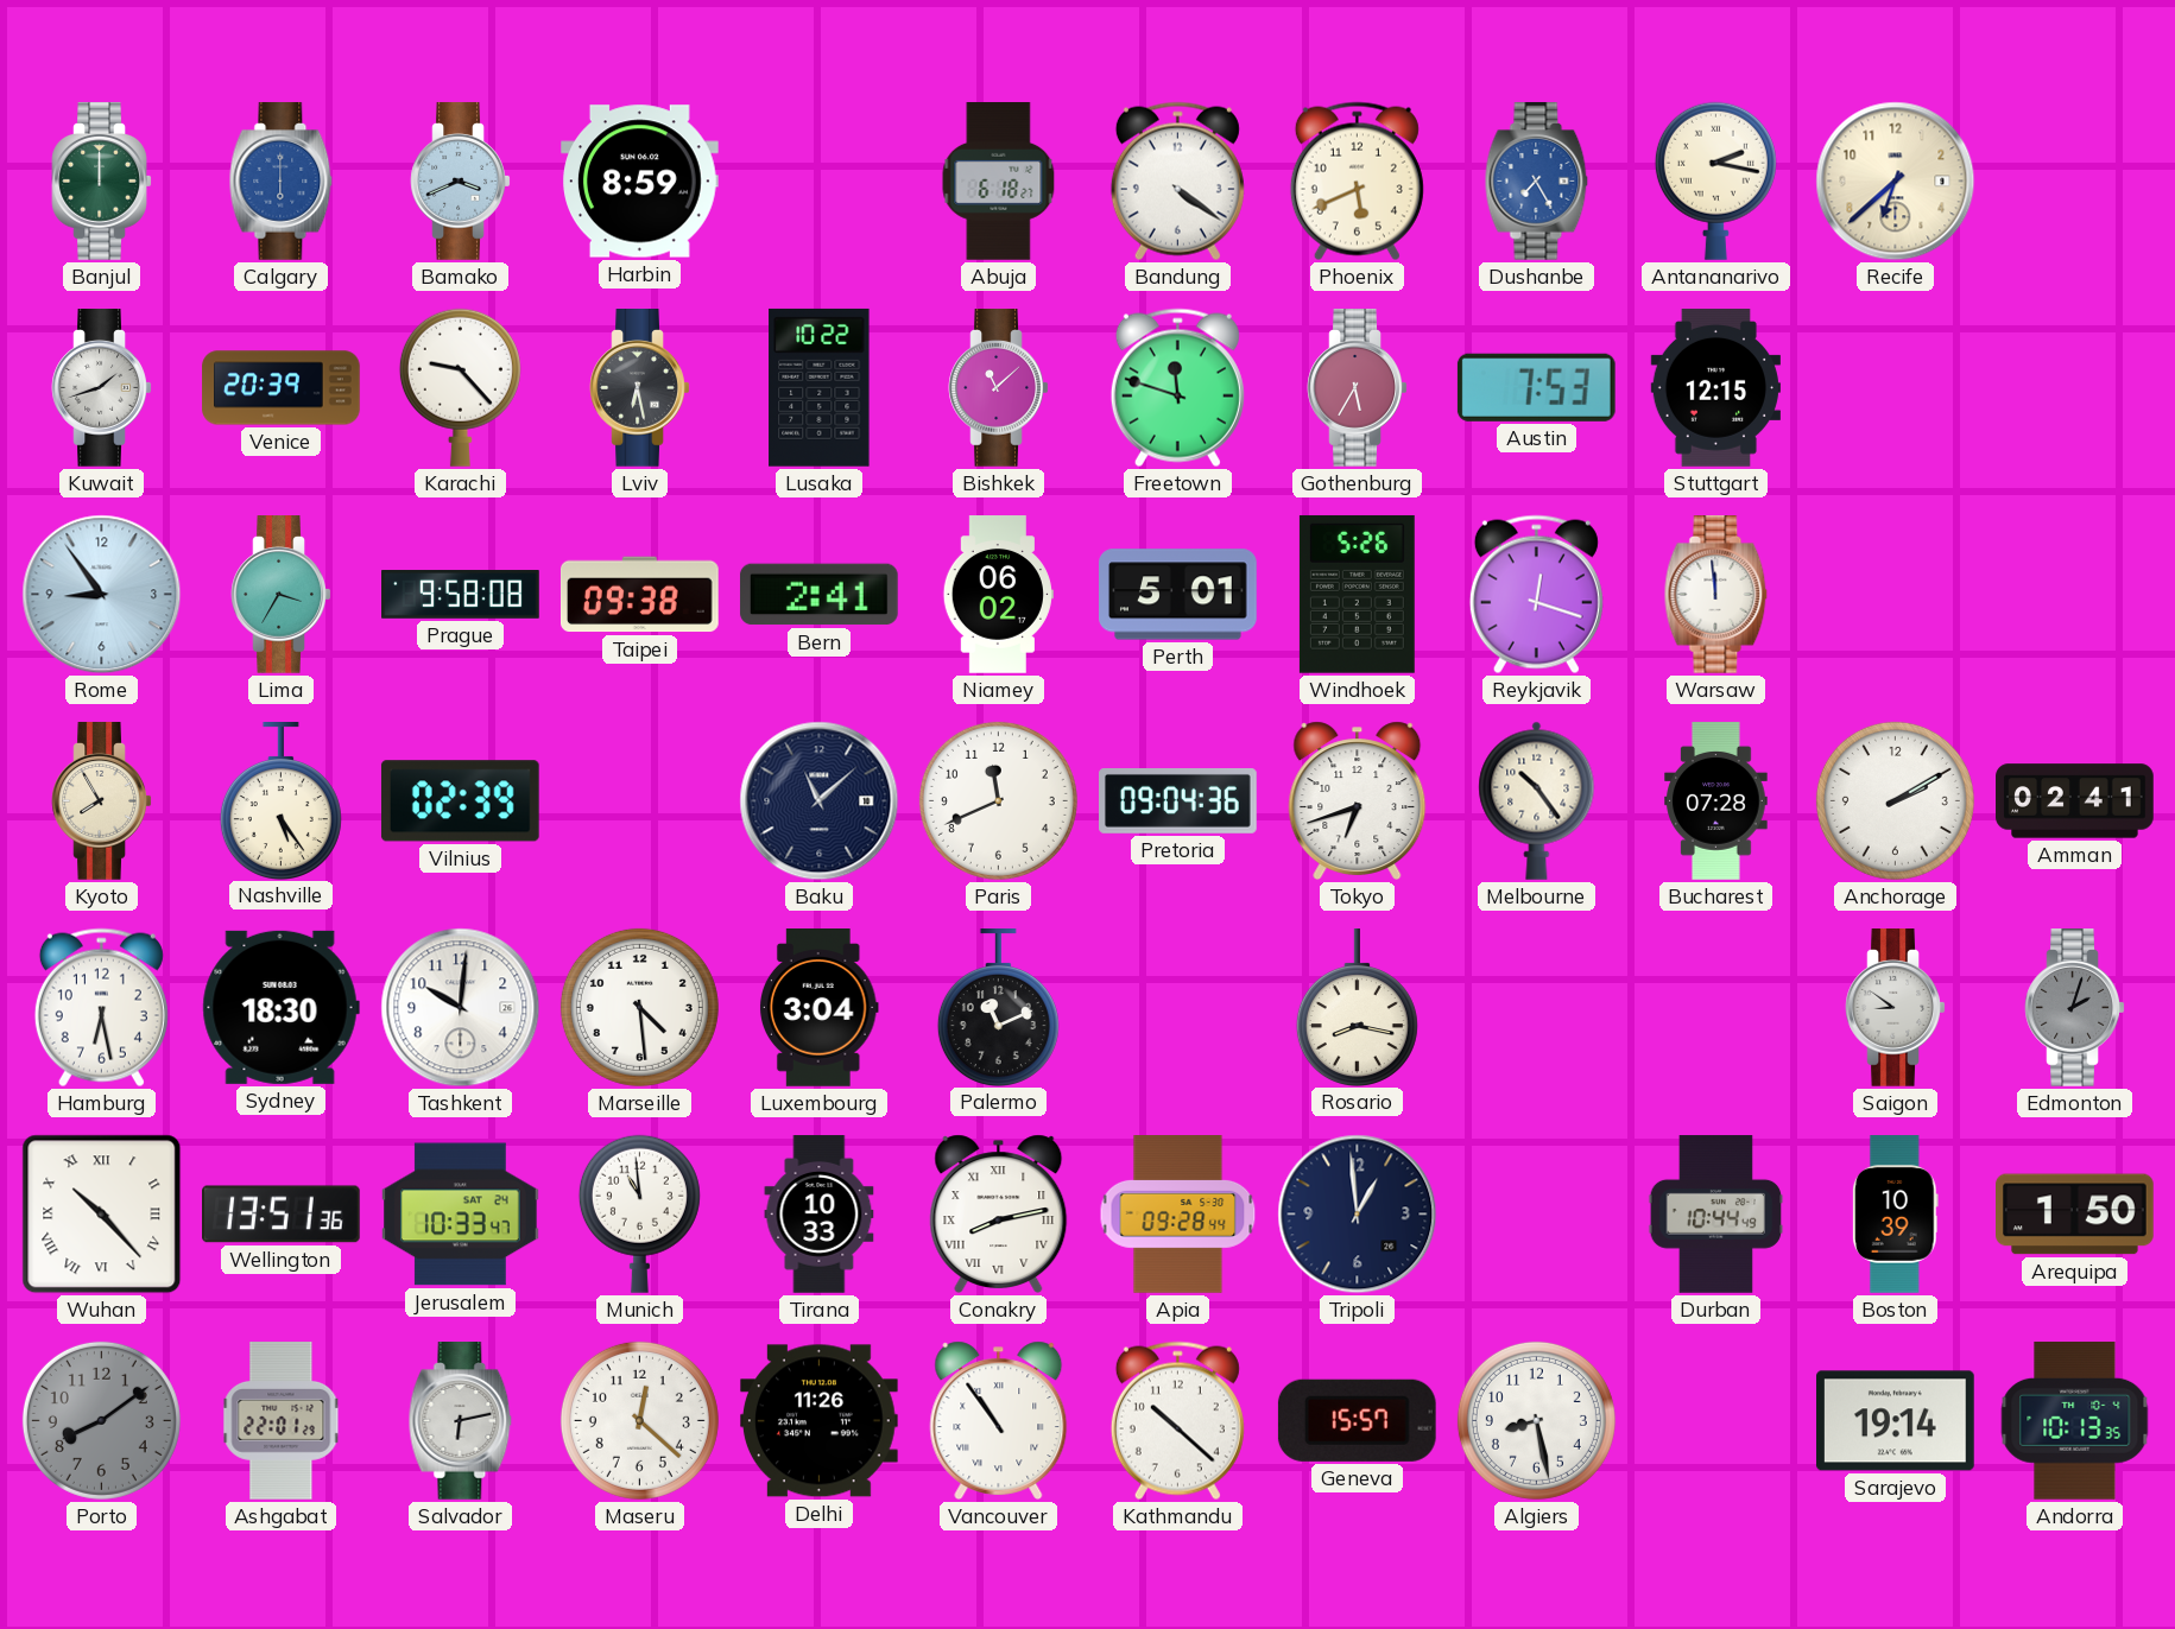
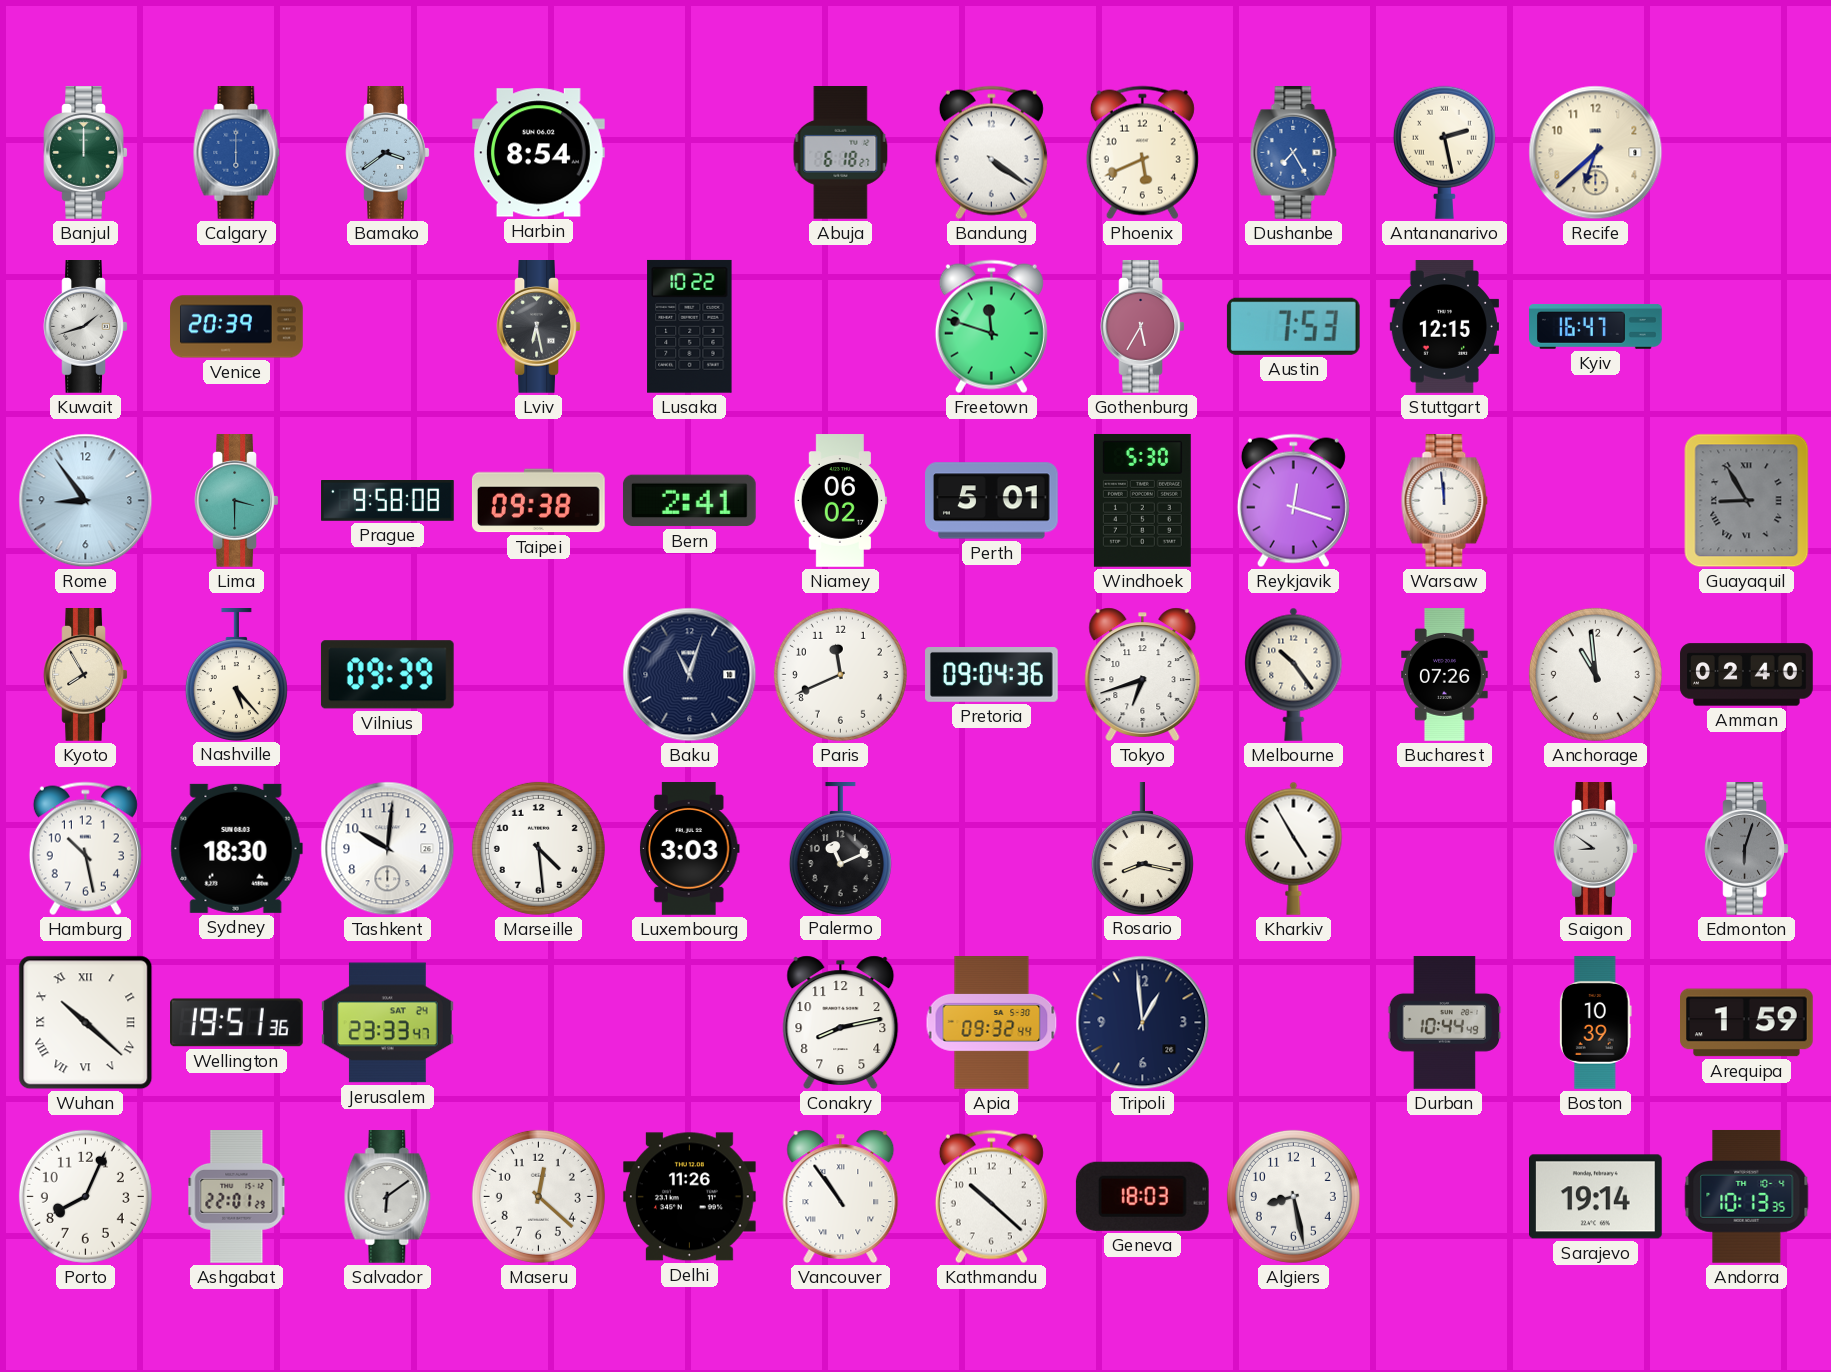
Bamako: 3:41 -> 3:39
Harbin: 8:59 -> 8:54
Antananarivo: 2:17 -> 2:28
Karachi: 9:23 -> none
Bishkek: 11:08 -> none
Kyiv: none -> 16:47
Lima: 3:35 -> 3:30
Windhoek: 5:26 -> 5:30
Guayaquil: none -> 8:55
Nashville: 5:24 -> 5:23
Vilnius: 02:39 -> 09:39
Baku: 11:08 -> 11:03
Bucharest: 07:28 -> 07:26
Anchorage: 2:10 -> 10:59
Amman: 02:41 -> 02:40
Hamburg: 6:28 -> 10:28
Luxembourg: 3:04 -> 3:03
Kharkiv: none -> 4:55
Edmonton: 2:03 -> 6:03
Wuhan: 10:23 -> 10:22
Wellington: 13:51 -> 19:51
Jerusalem: 10:33 -> 23:33
Munich: 10:59 -> none
Tirana: 10:33 -> none
Conakry numerals: Roman -> Arabic
Apia: 09:28 -> 09:32
Arequipa: 1:50 -> 1:59
Porto: 8:09 -> 8:04
Porto dial: grey -> white
Salvador: 6:13 -> 6:09
Geneva: 15:57 -> 18:03
